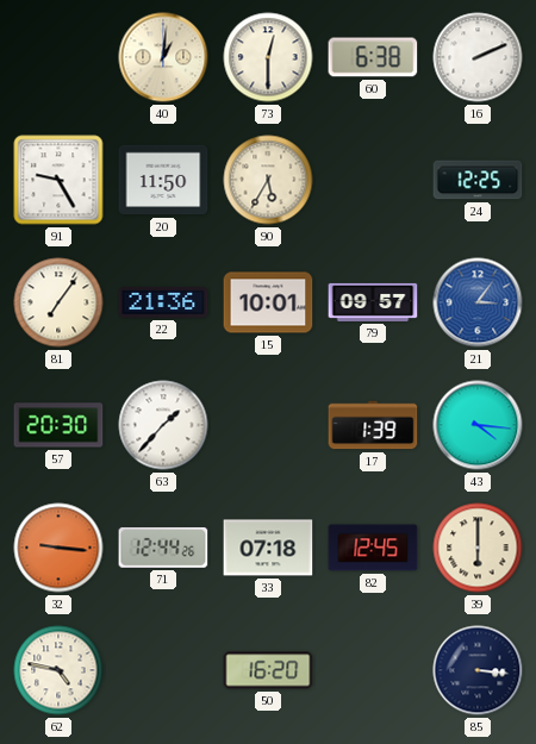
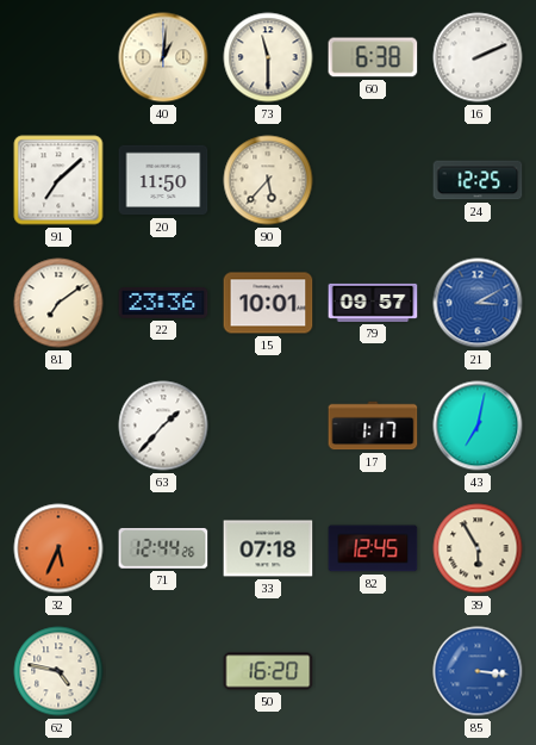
73: 12:30 -> 11:30
91: 9:25 -> 7:08
90: 5:35 -> 5:37
81: 7:06 -> 7:09
22: 21:36 -> 23:36
21: 3:06 -> 3:10
57: 20:30 -> none
17: 1:39 -> 1:17
43: 4:16 -> 7:02
32: 9:16 -> 5:34
39: 6:00 -> 5:55
85 dial: navy -> blue
